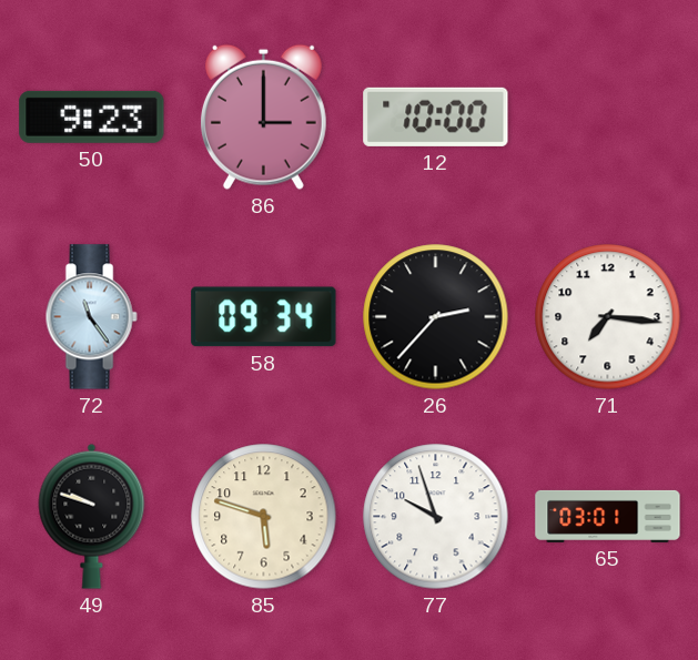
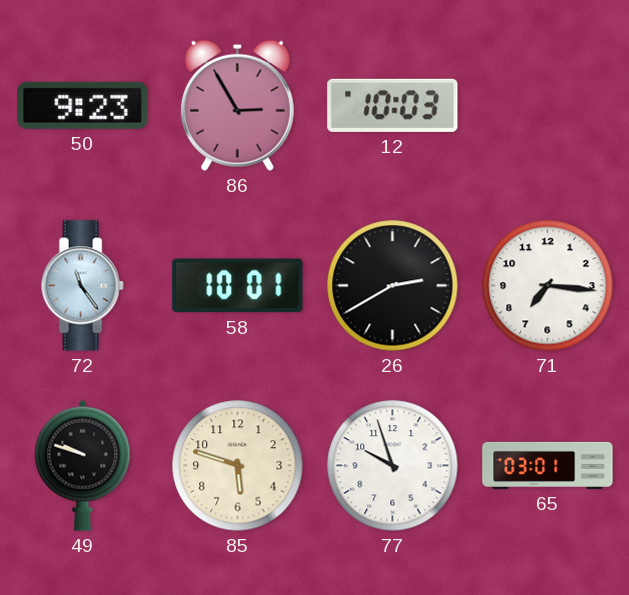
86: 3:00 -> 2:55
12: 10:00 -> 10:03
58: 09:34 -> 10:01
26: 2:37 -> 2:40
